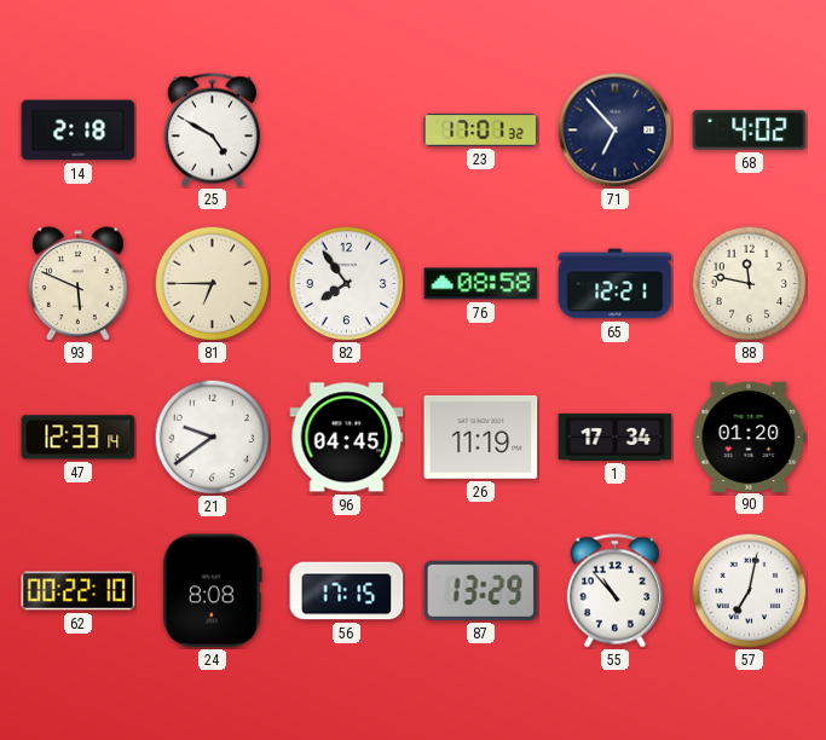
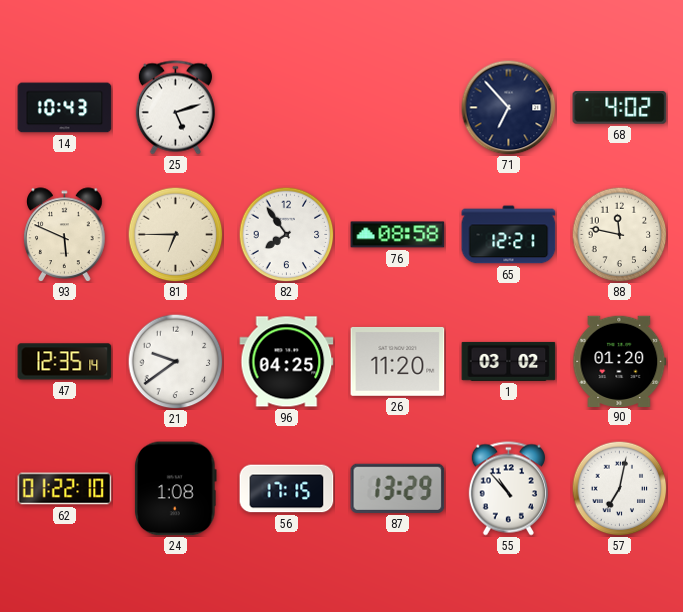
14: 2:18 -> 10:43
25: 4:50 -> 5:12
23: 17:01 -> none
47: 12:33 -> 12:35
96: 04:45 -> 04:25
26: 11:19 -> 11:20
1: 17:34 -> 03:02
62: 00:22 -> 01:22
24: 8:08 -> 1:08
